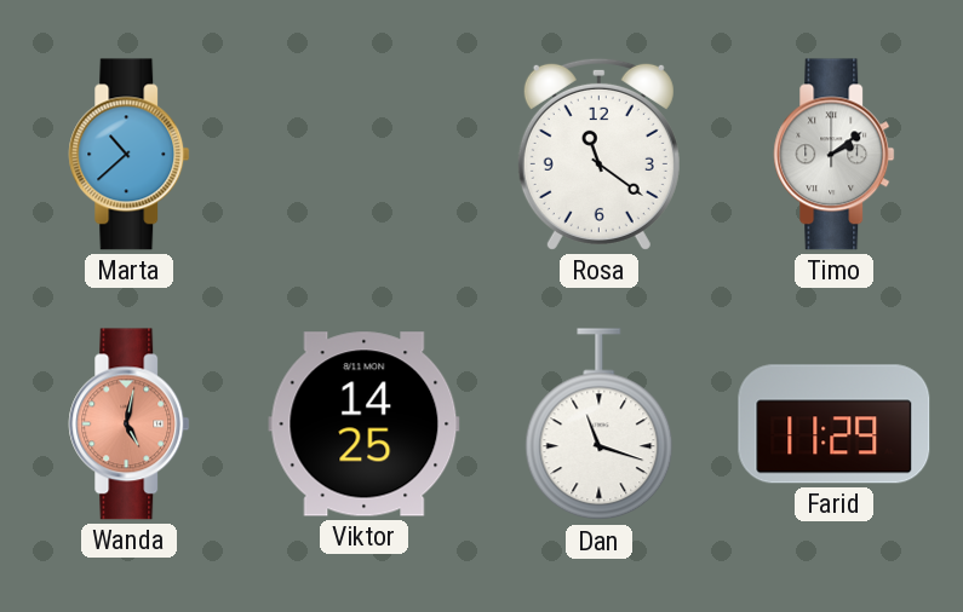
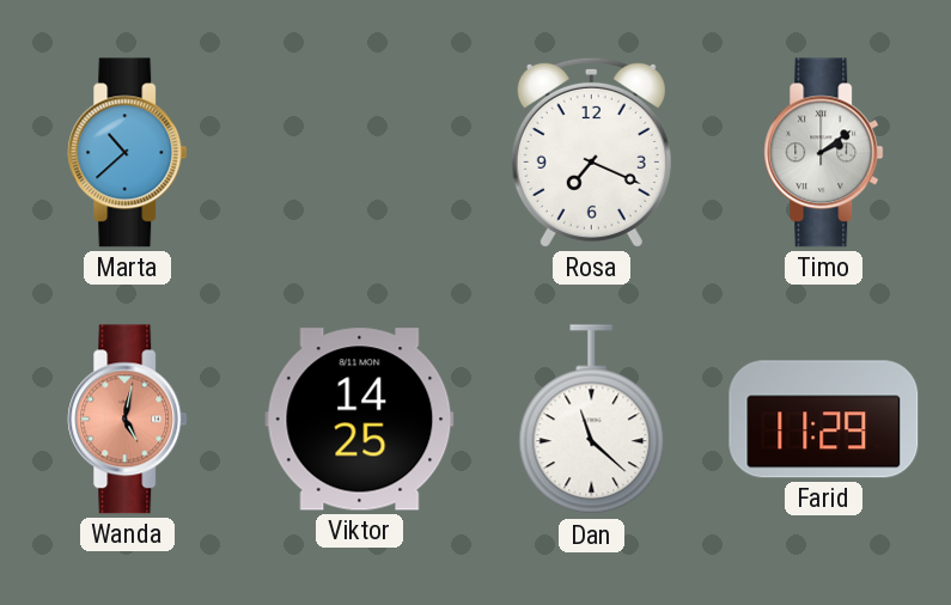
Rosa: 11:21 -> 7:19
Dan: 11:18 -> 11:22
